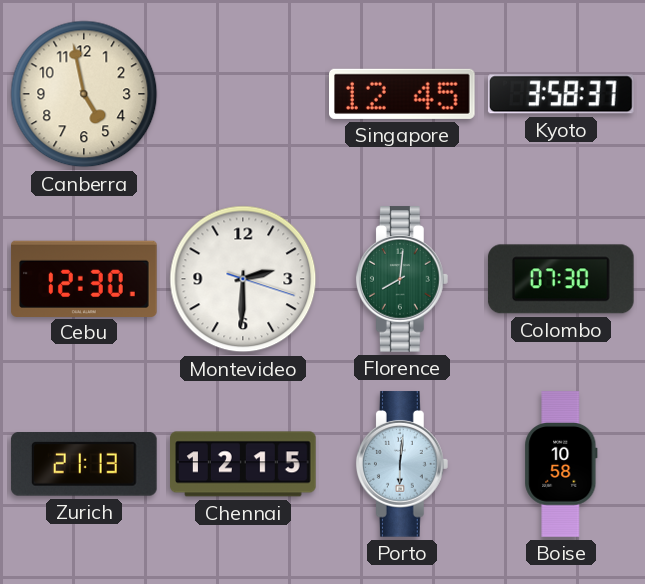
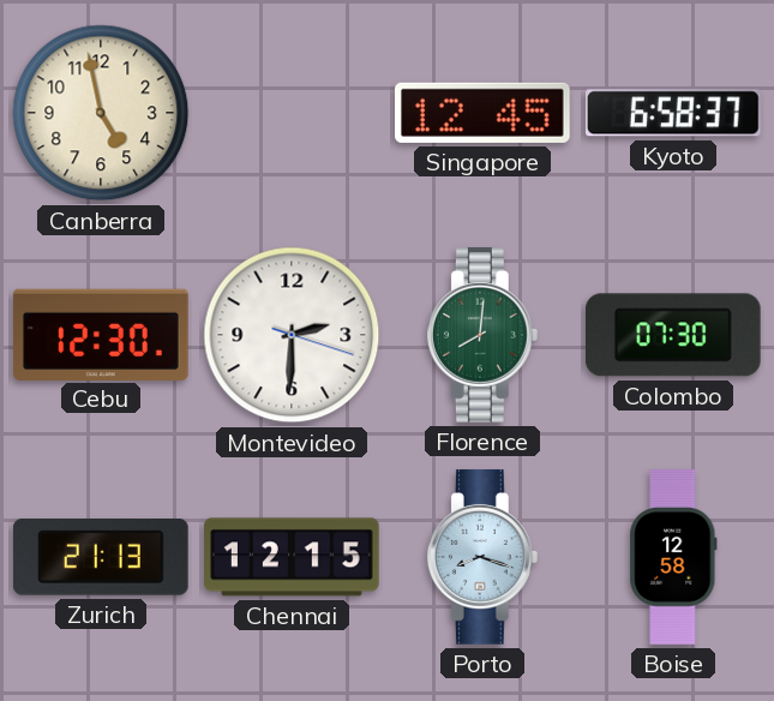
Kyoto: 3:58 -> 6:58
Porto: 6:01 -> 8:18
Boise: 10:58 -> 12:58
